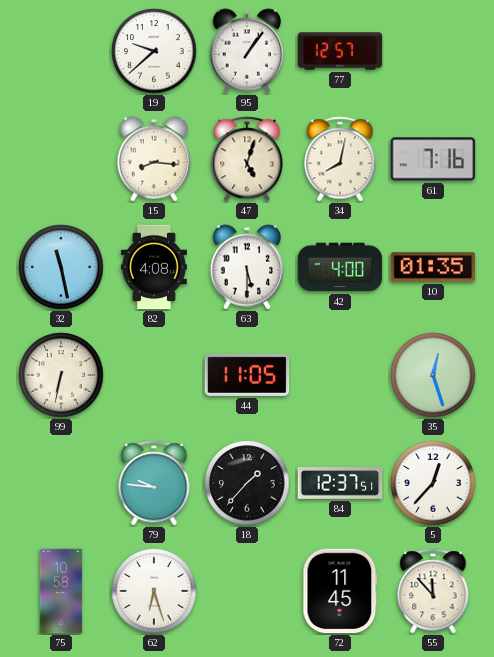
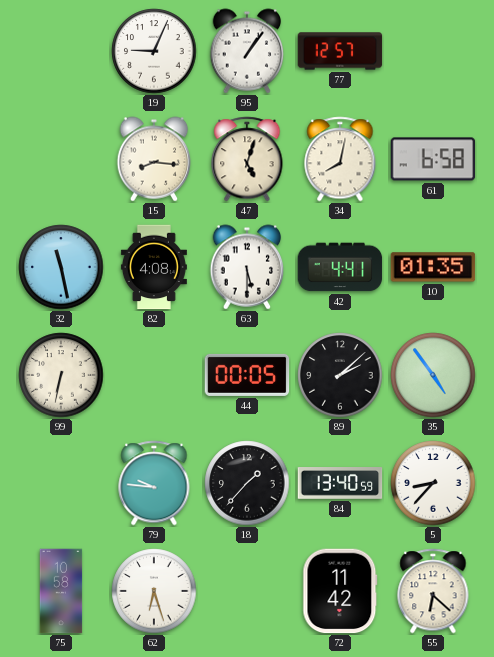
19: 9:38 -> 9:04
61: 7:16 -> 6:58
42: 4:00 -> 4:41
44: 11:05 -> 00:05
89: none -> 2:08
35: 12:27 -> 4:54
84: 12:37 -> 13:40
5: 12:37 -> 8:37
72: 11:45 -> 11:42
55: 11:53 -> 6:22
